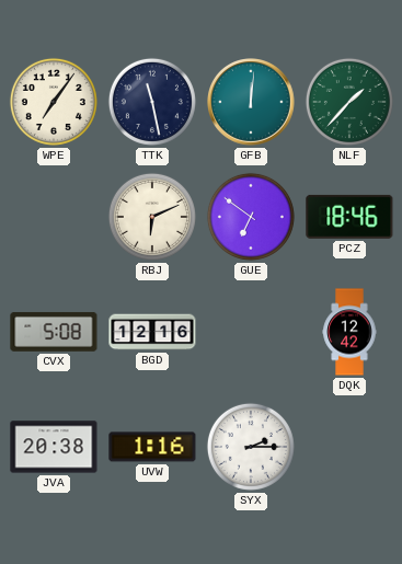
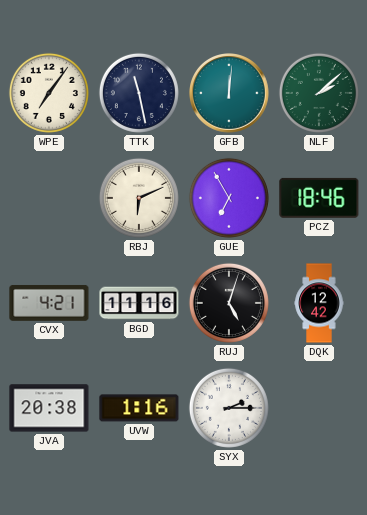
NLF: 1:37 -> 2:08
GUE: 6:51 -> 6:55
CVX: 5:08 -> 4:21
BGD: 12:16 -> 11:16
RUJ: none -> 5:03
